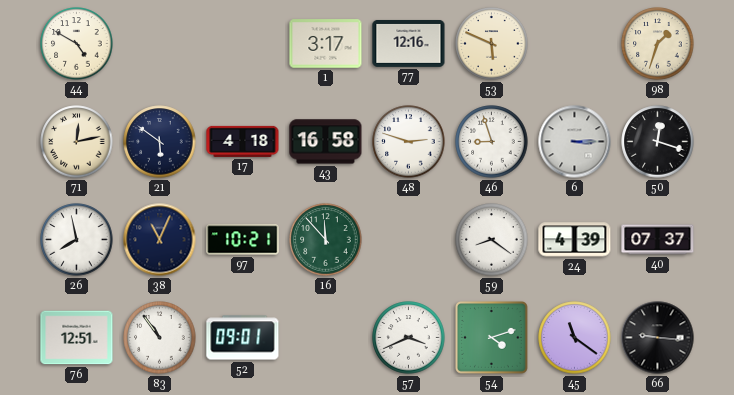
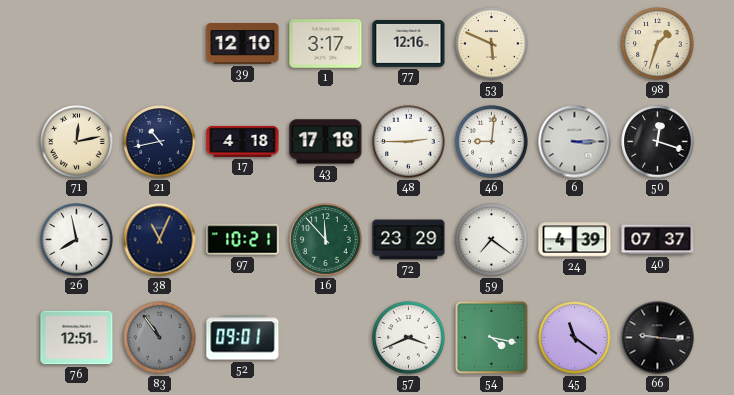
44: 4:50 -> none
39: none -> 12:10
21: 5:51 -> 10:43
43: 16:58 -> 17:18
48: 2:48 -> 2:45
46: 8:57 -> 9:01
72: none -> 23:29
59: 8:21 -> 7:21
83 dial: white -> grey
54: 4:12 -> 4:17
